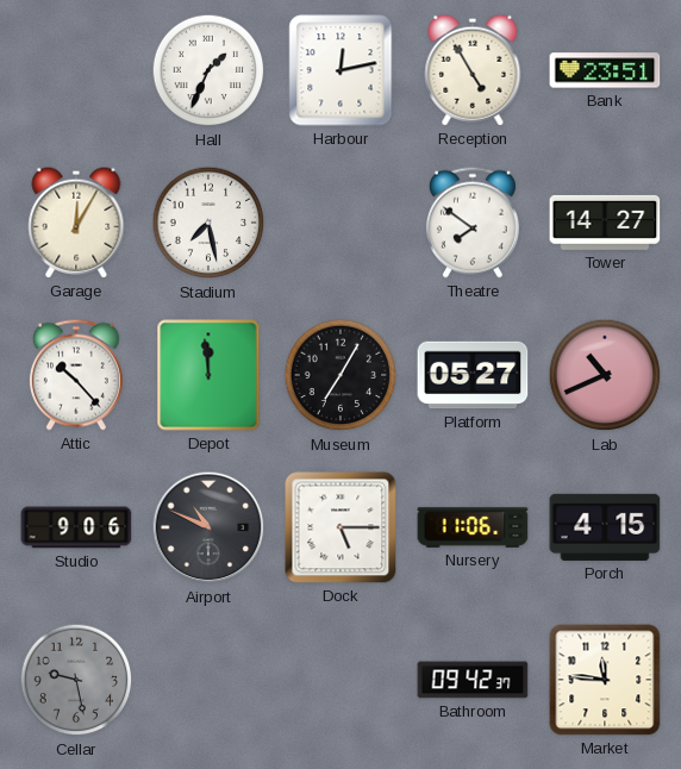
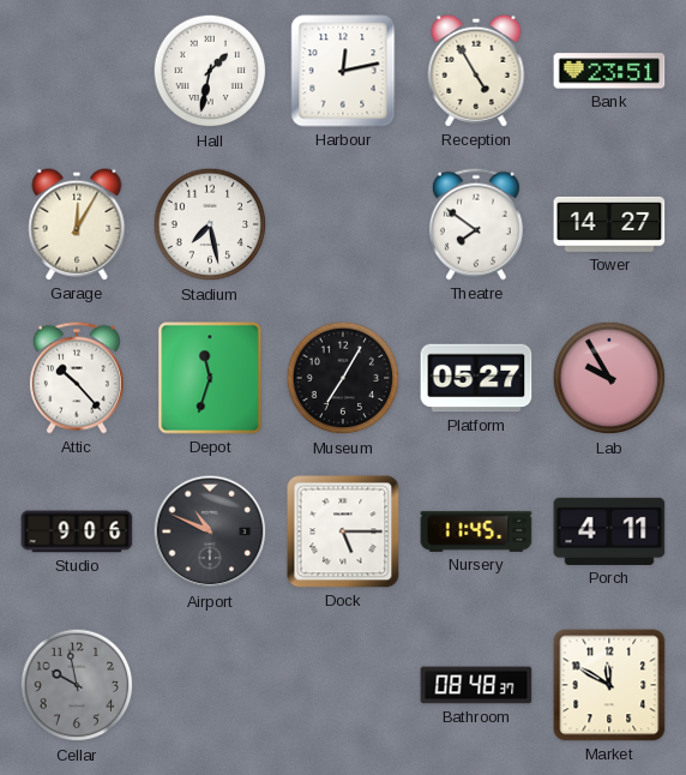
Hall: 1:34 -> 1:32
Depot: 11:59 -> 11:33
Lab: 10:41 -> 9:55
Nursery: 11:06 -> 11:45
Porch: 4:15 -> 4:11
Cellar: 9:28 -> 9:58
Bathroom: 09:42 -> 08:48
Market: 11:46 -> 11:50
